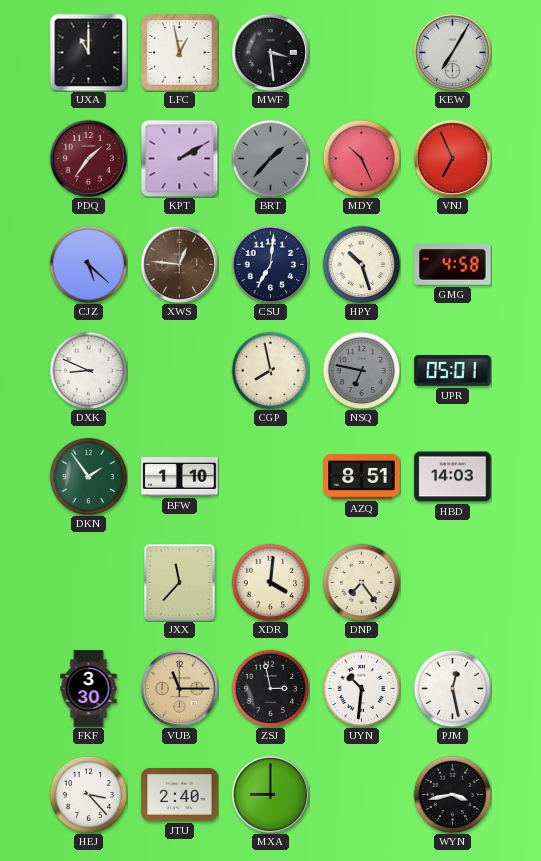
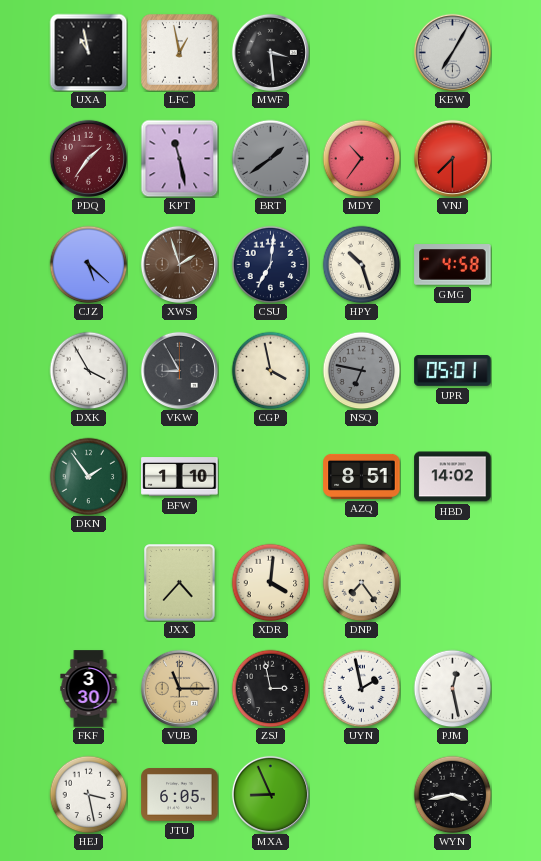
UXA: 11:00 -> 10:58
KPT: 2:10 -> 11:28
BRT: 1:37 -> 1:39
MDY: 10:26 -> 10:36
VNJ: 6:56 -> 7:30
XWS: 12:46 -> 1:57
DXK: 8:49 -> 3:55
VKW: none -> 8:55
CGP: 7:58 -> 3:58
HBD: 14:03 -> 14:02
JXX: 11:37 -> 4:37
UYN: 10:31 -> 1:58
HEJ: 3:23 -> 3:28
JTU: 2:40 -> 6:05
MXA: 9:00 -> 8:56
